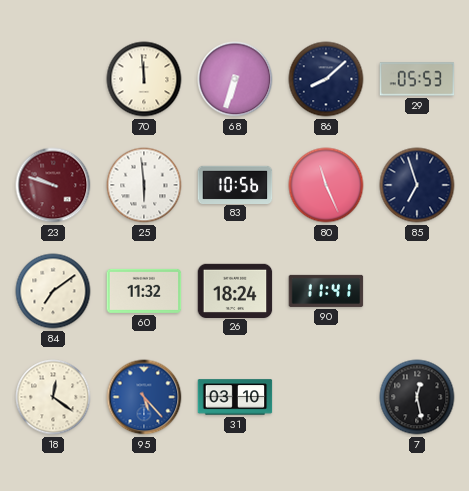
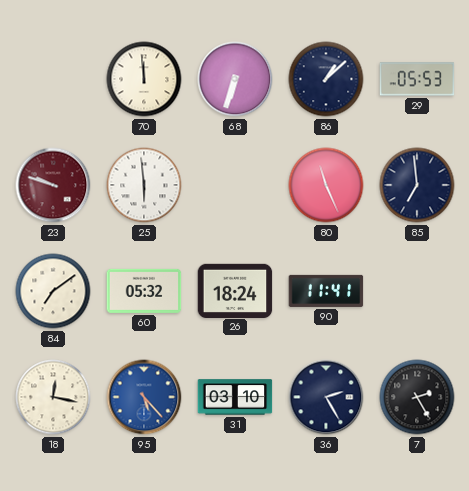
86: 8:08 -> 1:08
83: 10:56 -> none
85: 6:57 -> 6:59
60: 11:32 -> 05:32
18: 12:21 -> 12:17
36: none -> 2:25
7: 12:28 -> 2:25
